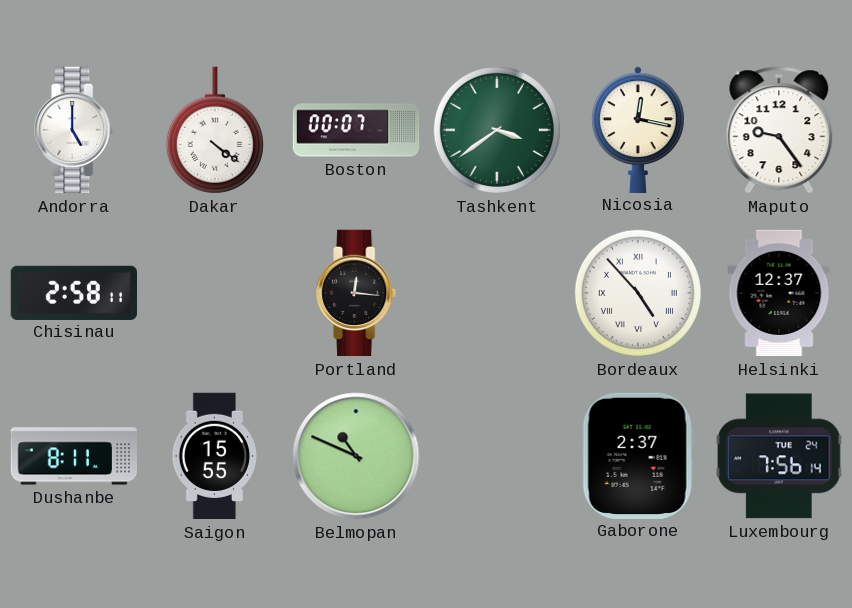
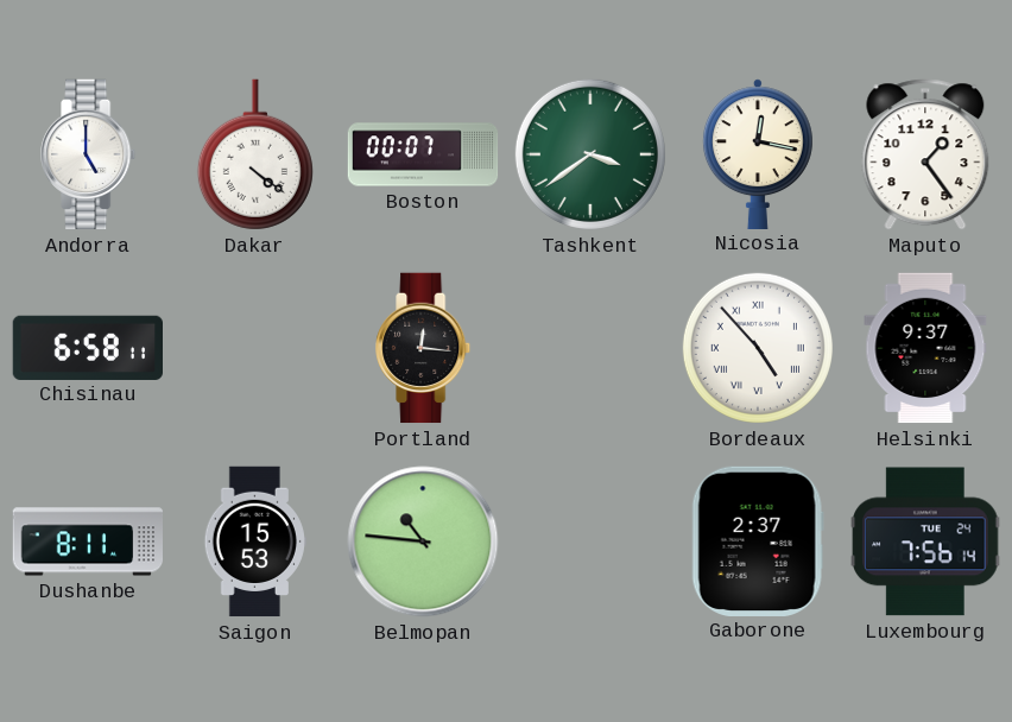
Maputo: 9:24 -> 1:24
Chisinau: 2:58 -> 6:58
Helsinki: 12:37 -> 9:37
Saigon: 15:55 -> 15:53
Belmopan: 10:49 -> 10:46
